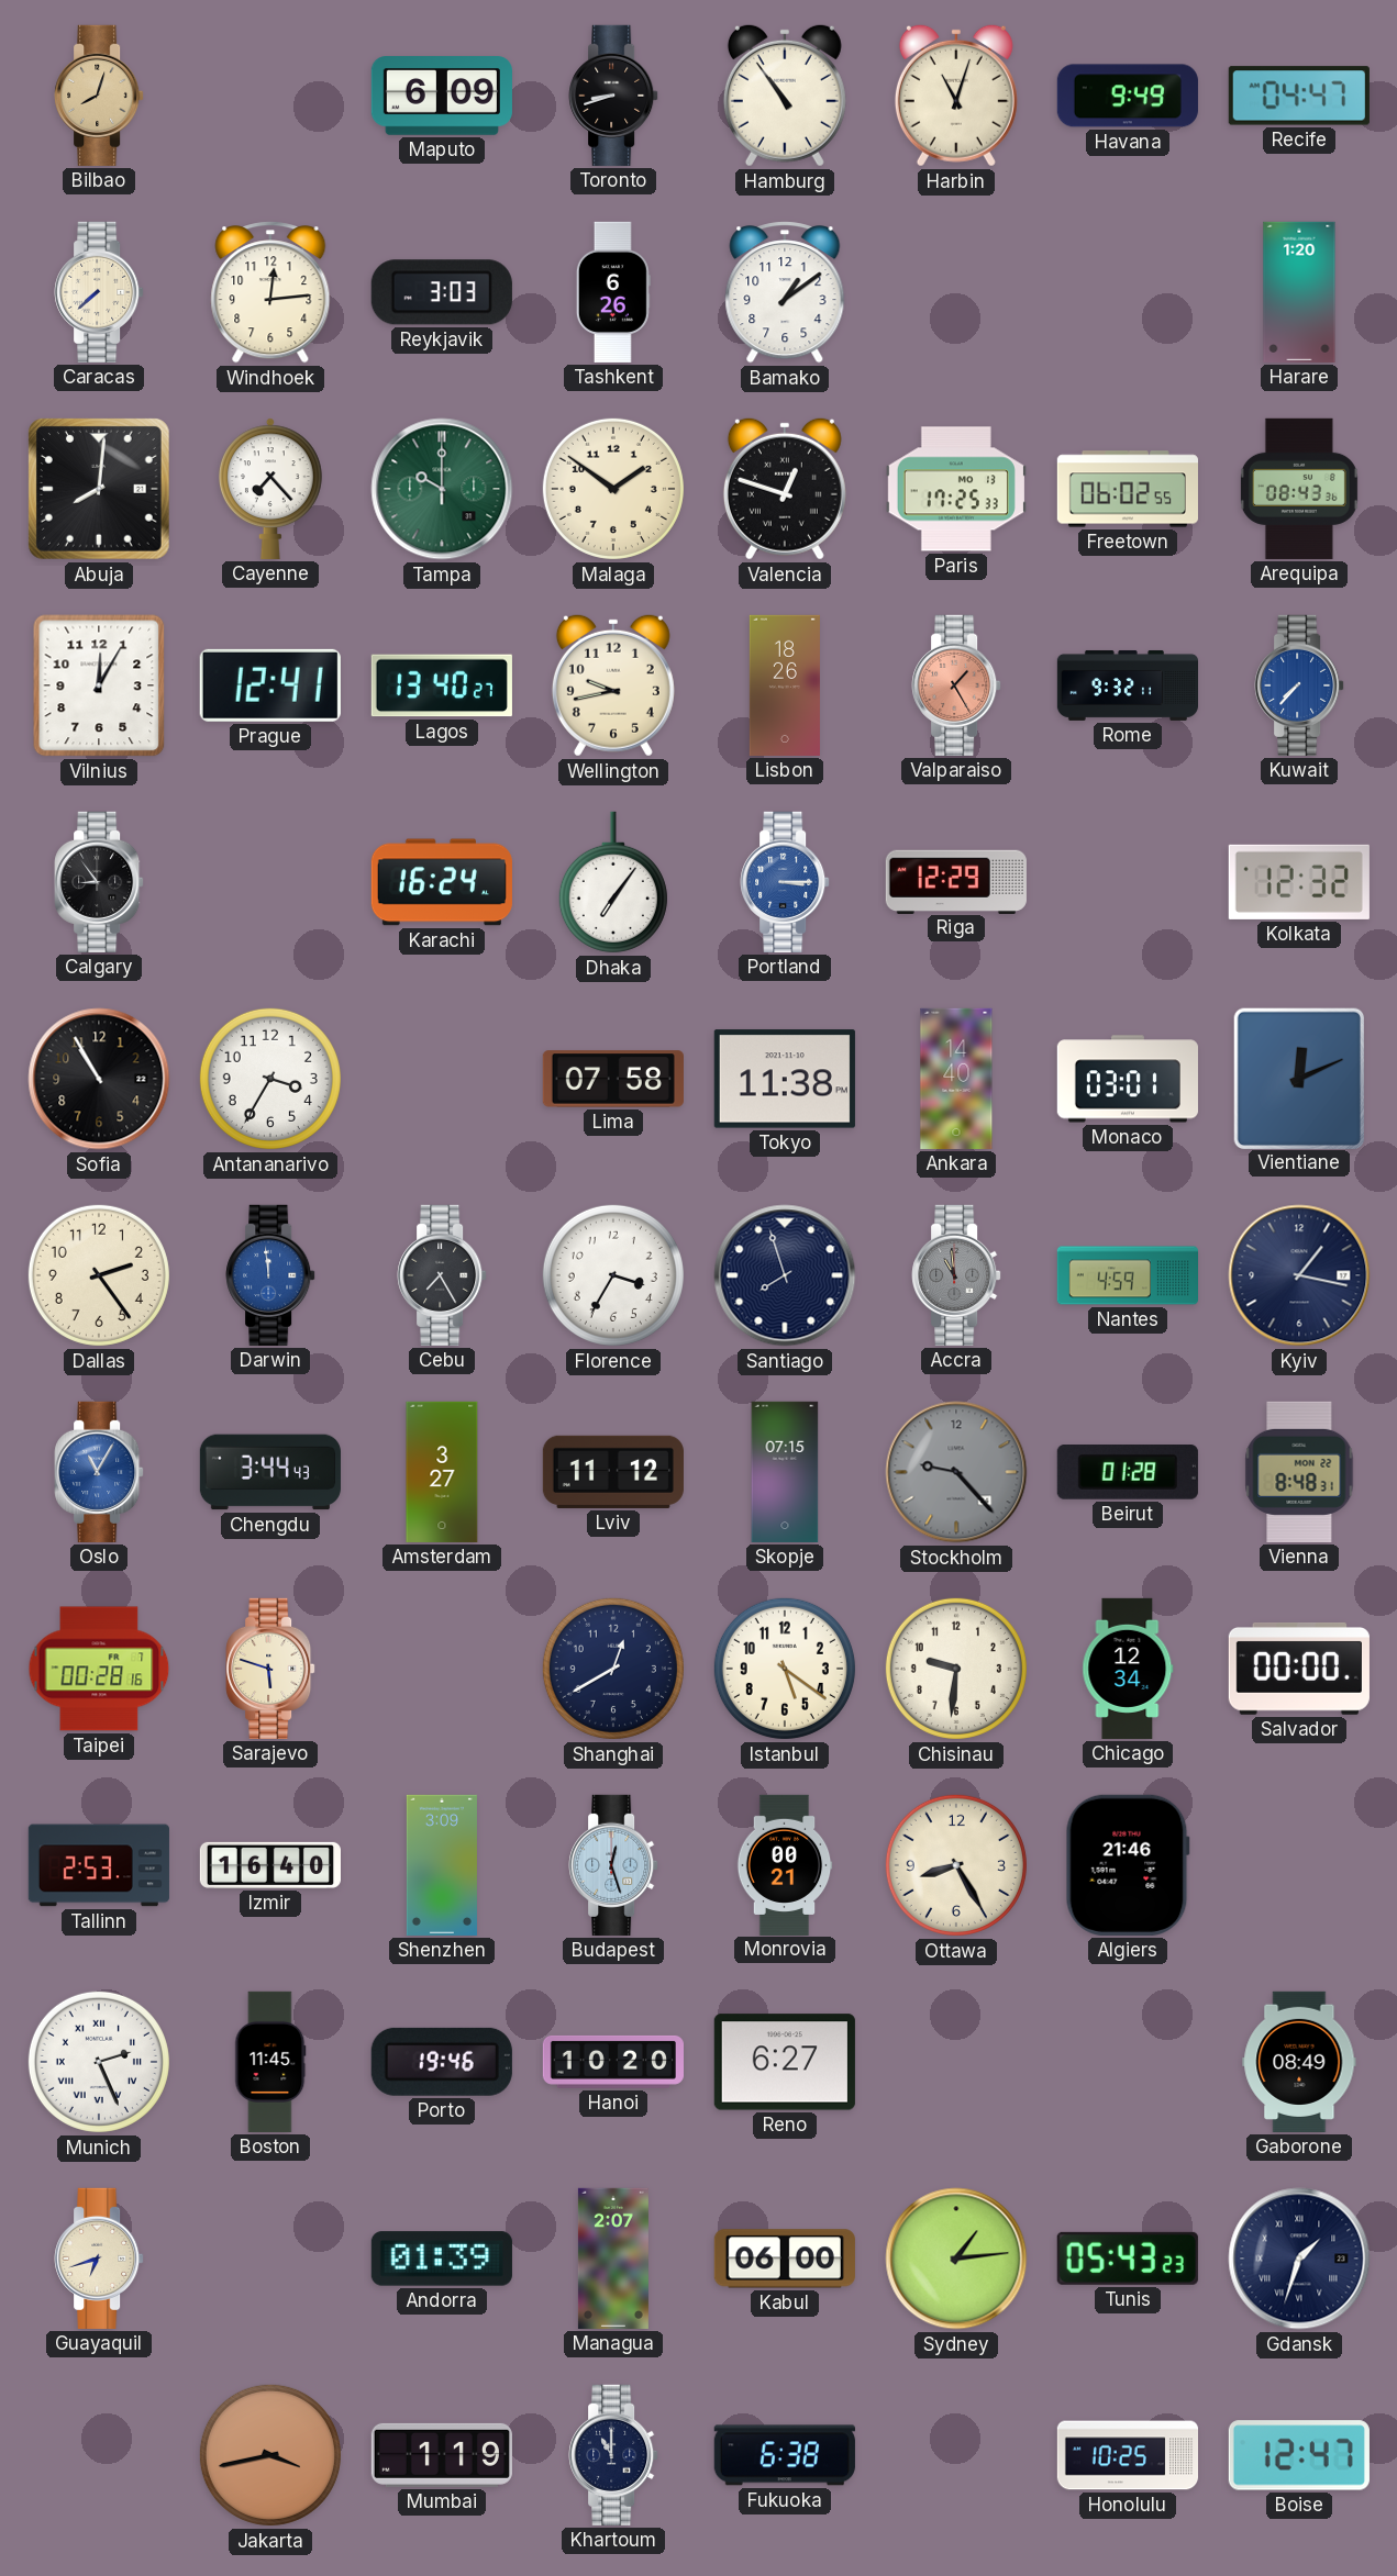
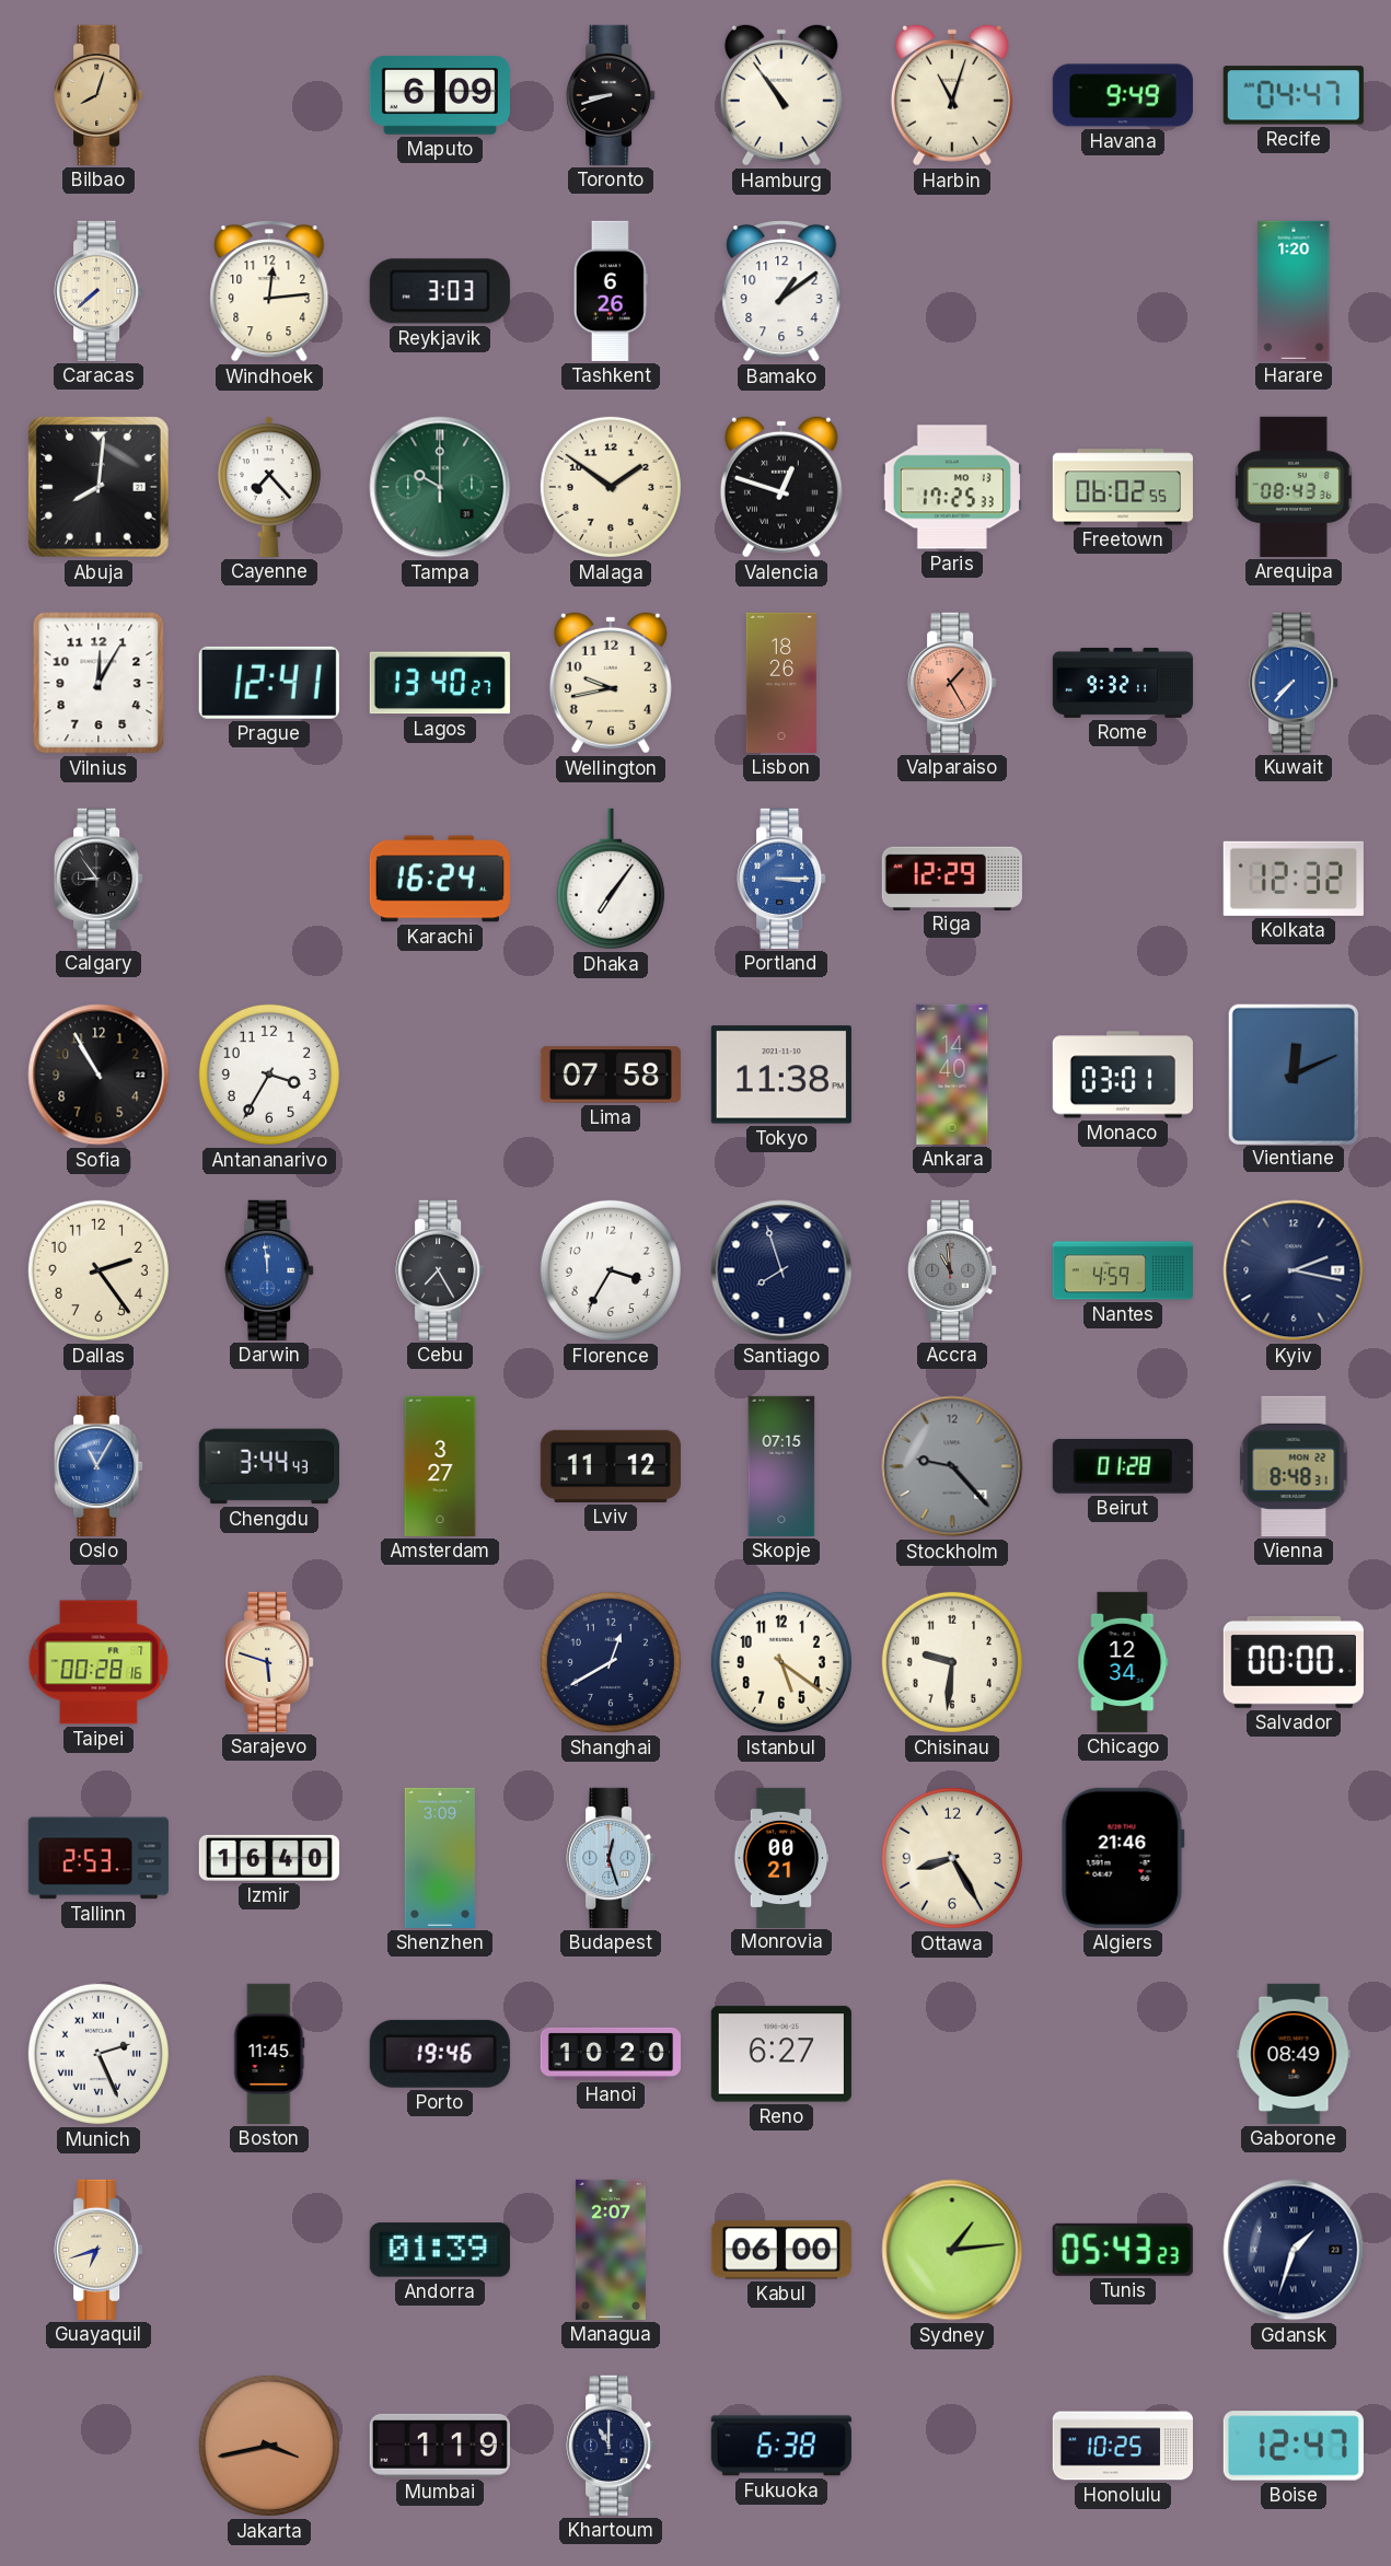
Kyiv: 1:17 -> 2:17
